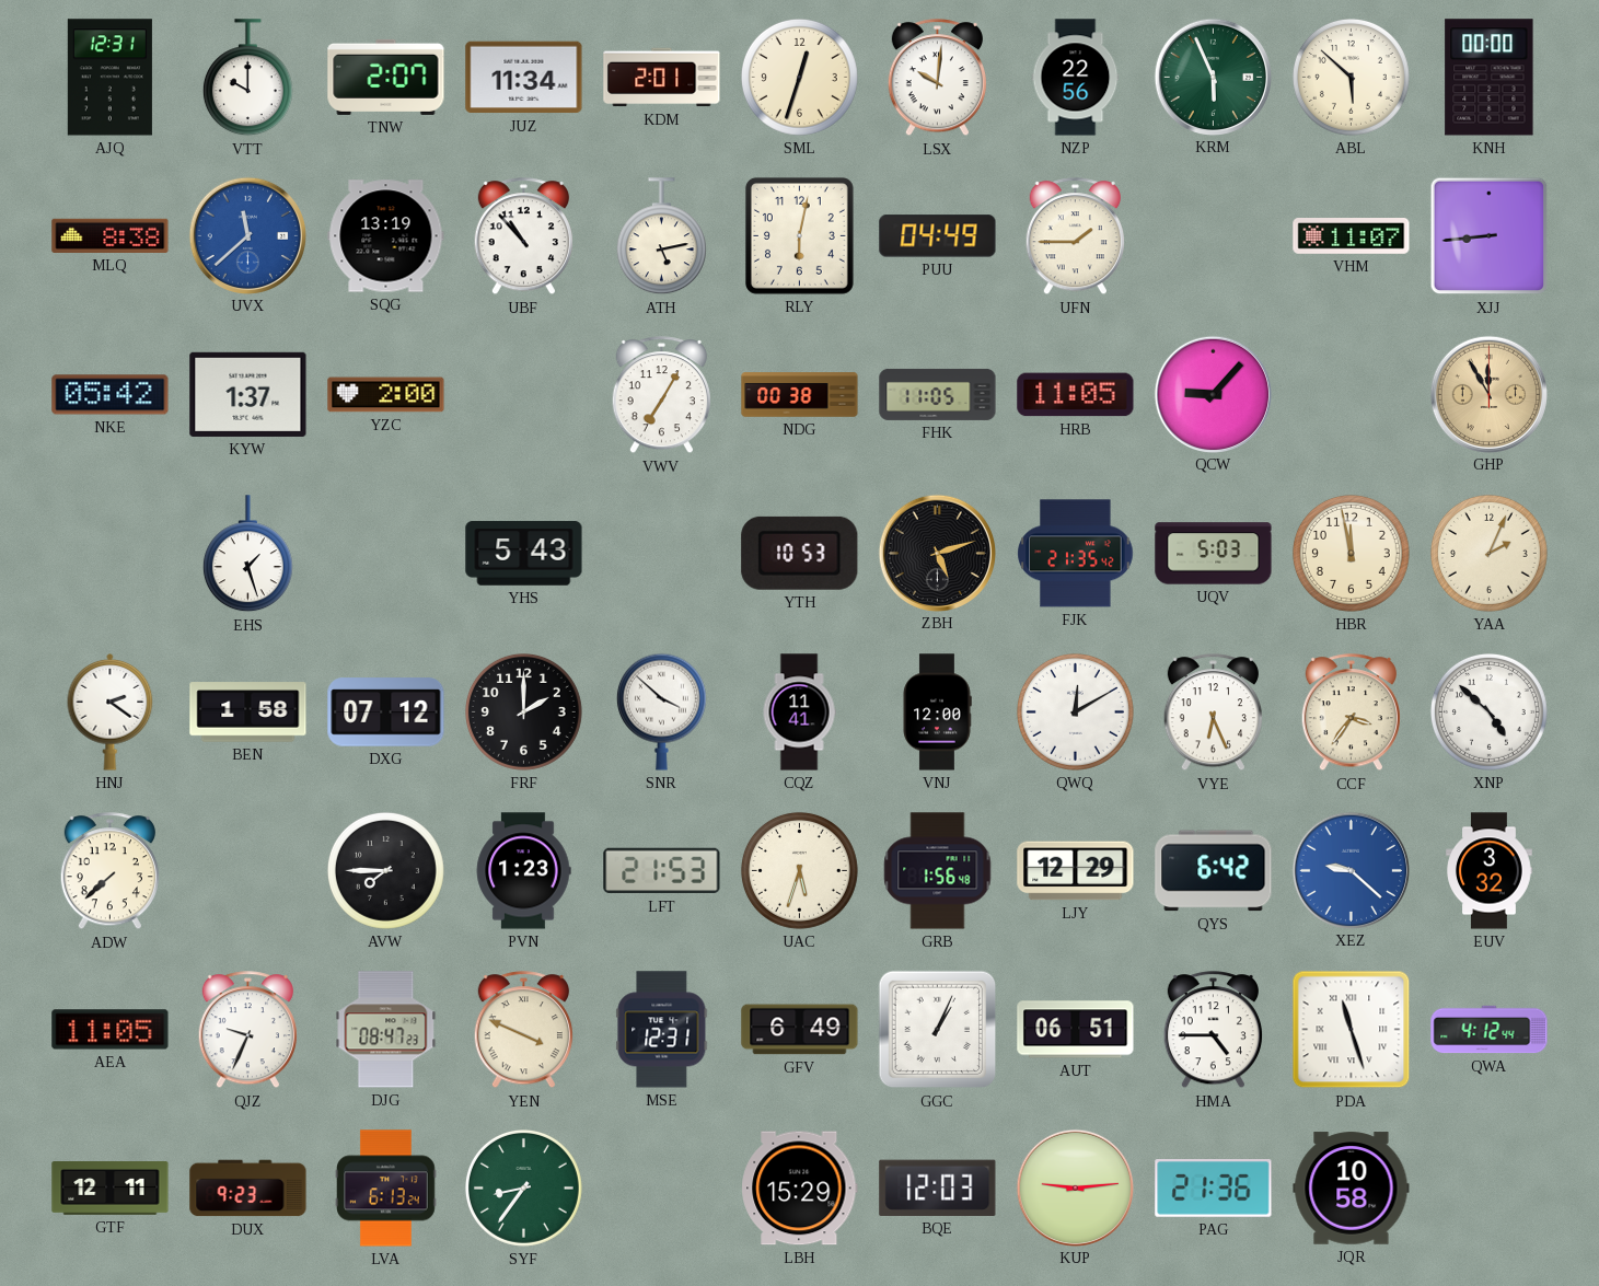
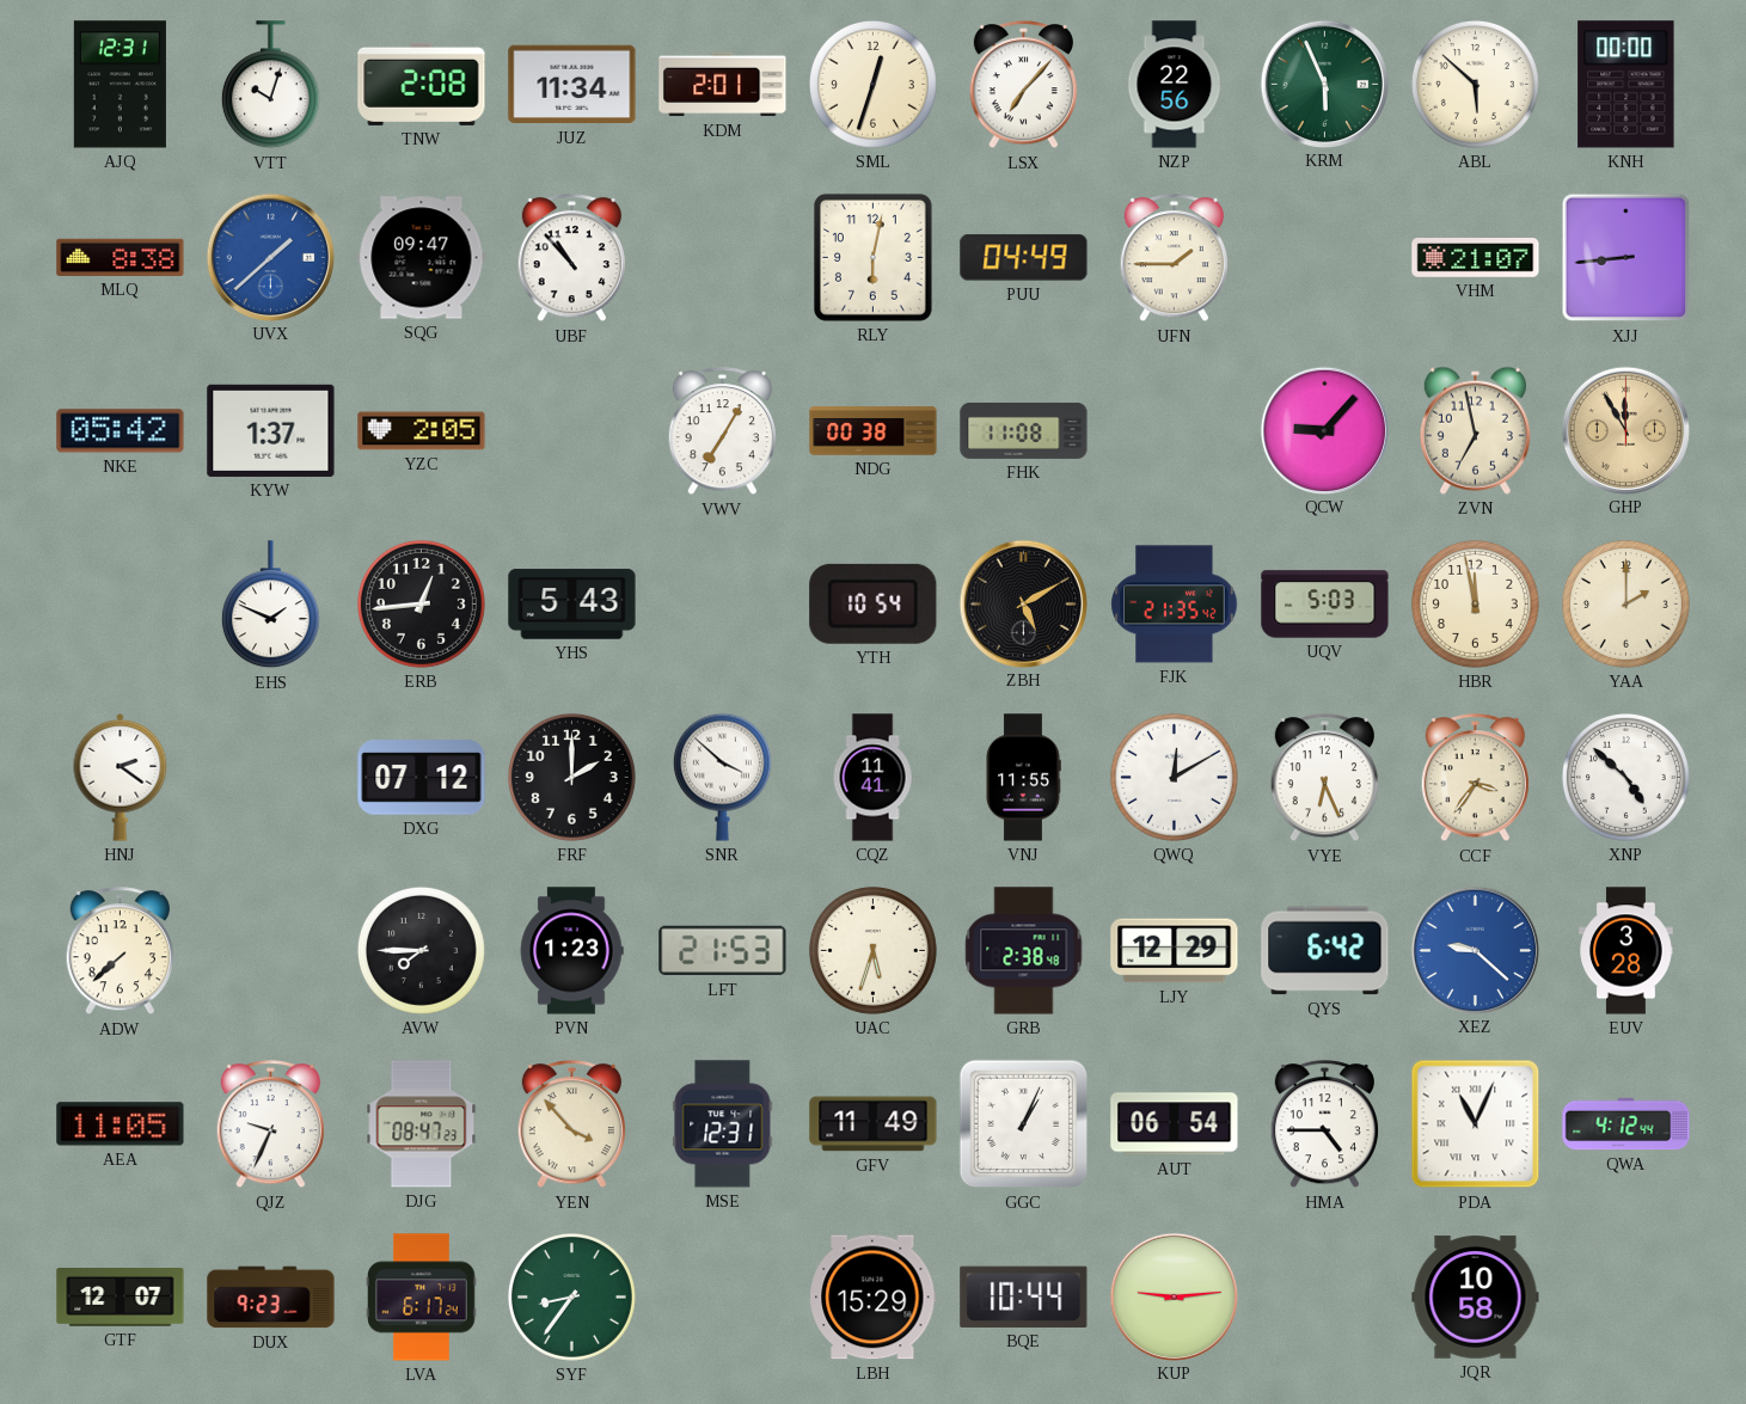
VTT: 10:00 -> 10:03
TNW: 2:07 -> 2:08
LSX: 10:01 -> 7:07
UVX: 11:38 -> 1:38
SQG: 13:19 -> 09:47
ATH: 5:13 -> none
VHM: 11:07 -> 21:07
YZC: 2:00 -> 2:05
FHK: 11:05 -> 11:08
HRB: 11:05 -> none
ZVN: none -> 6:58
EHS: 1:27 -> 1:49
ERB: none -> 12:44
YTH: 10:53 -> 10:54
ZBH: 5:12 -> 5:10
YAA: 2:04 -> 2:00
BEN: 1:58 -> none
VNJ: 12:00 -> 11:55
GRB: 1:56 -> 2:38
EUV: 3:32 -> 3:28
YEN: 3:49 -> 3:53
GFV: 6:49 -> 11:49
AUT: 06:51 -> 06:54
PDA: 11:27 -> 11:04
GTF: 12:11 -> 12:07
LVA: 6:13 -> 6:17
BQE: 12:03 -> 10:44
PAG: 21:36 -> none
